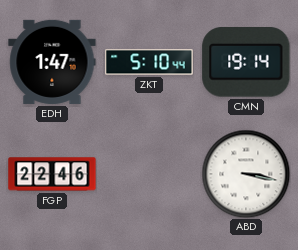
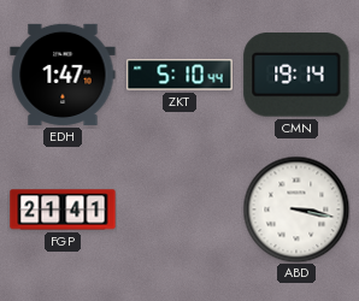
FGP: 22:46 -> 21:41
